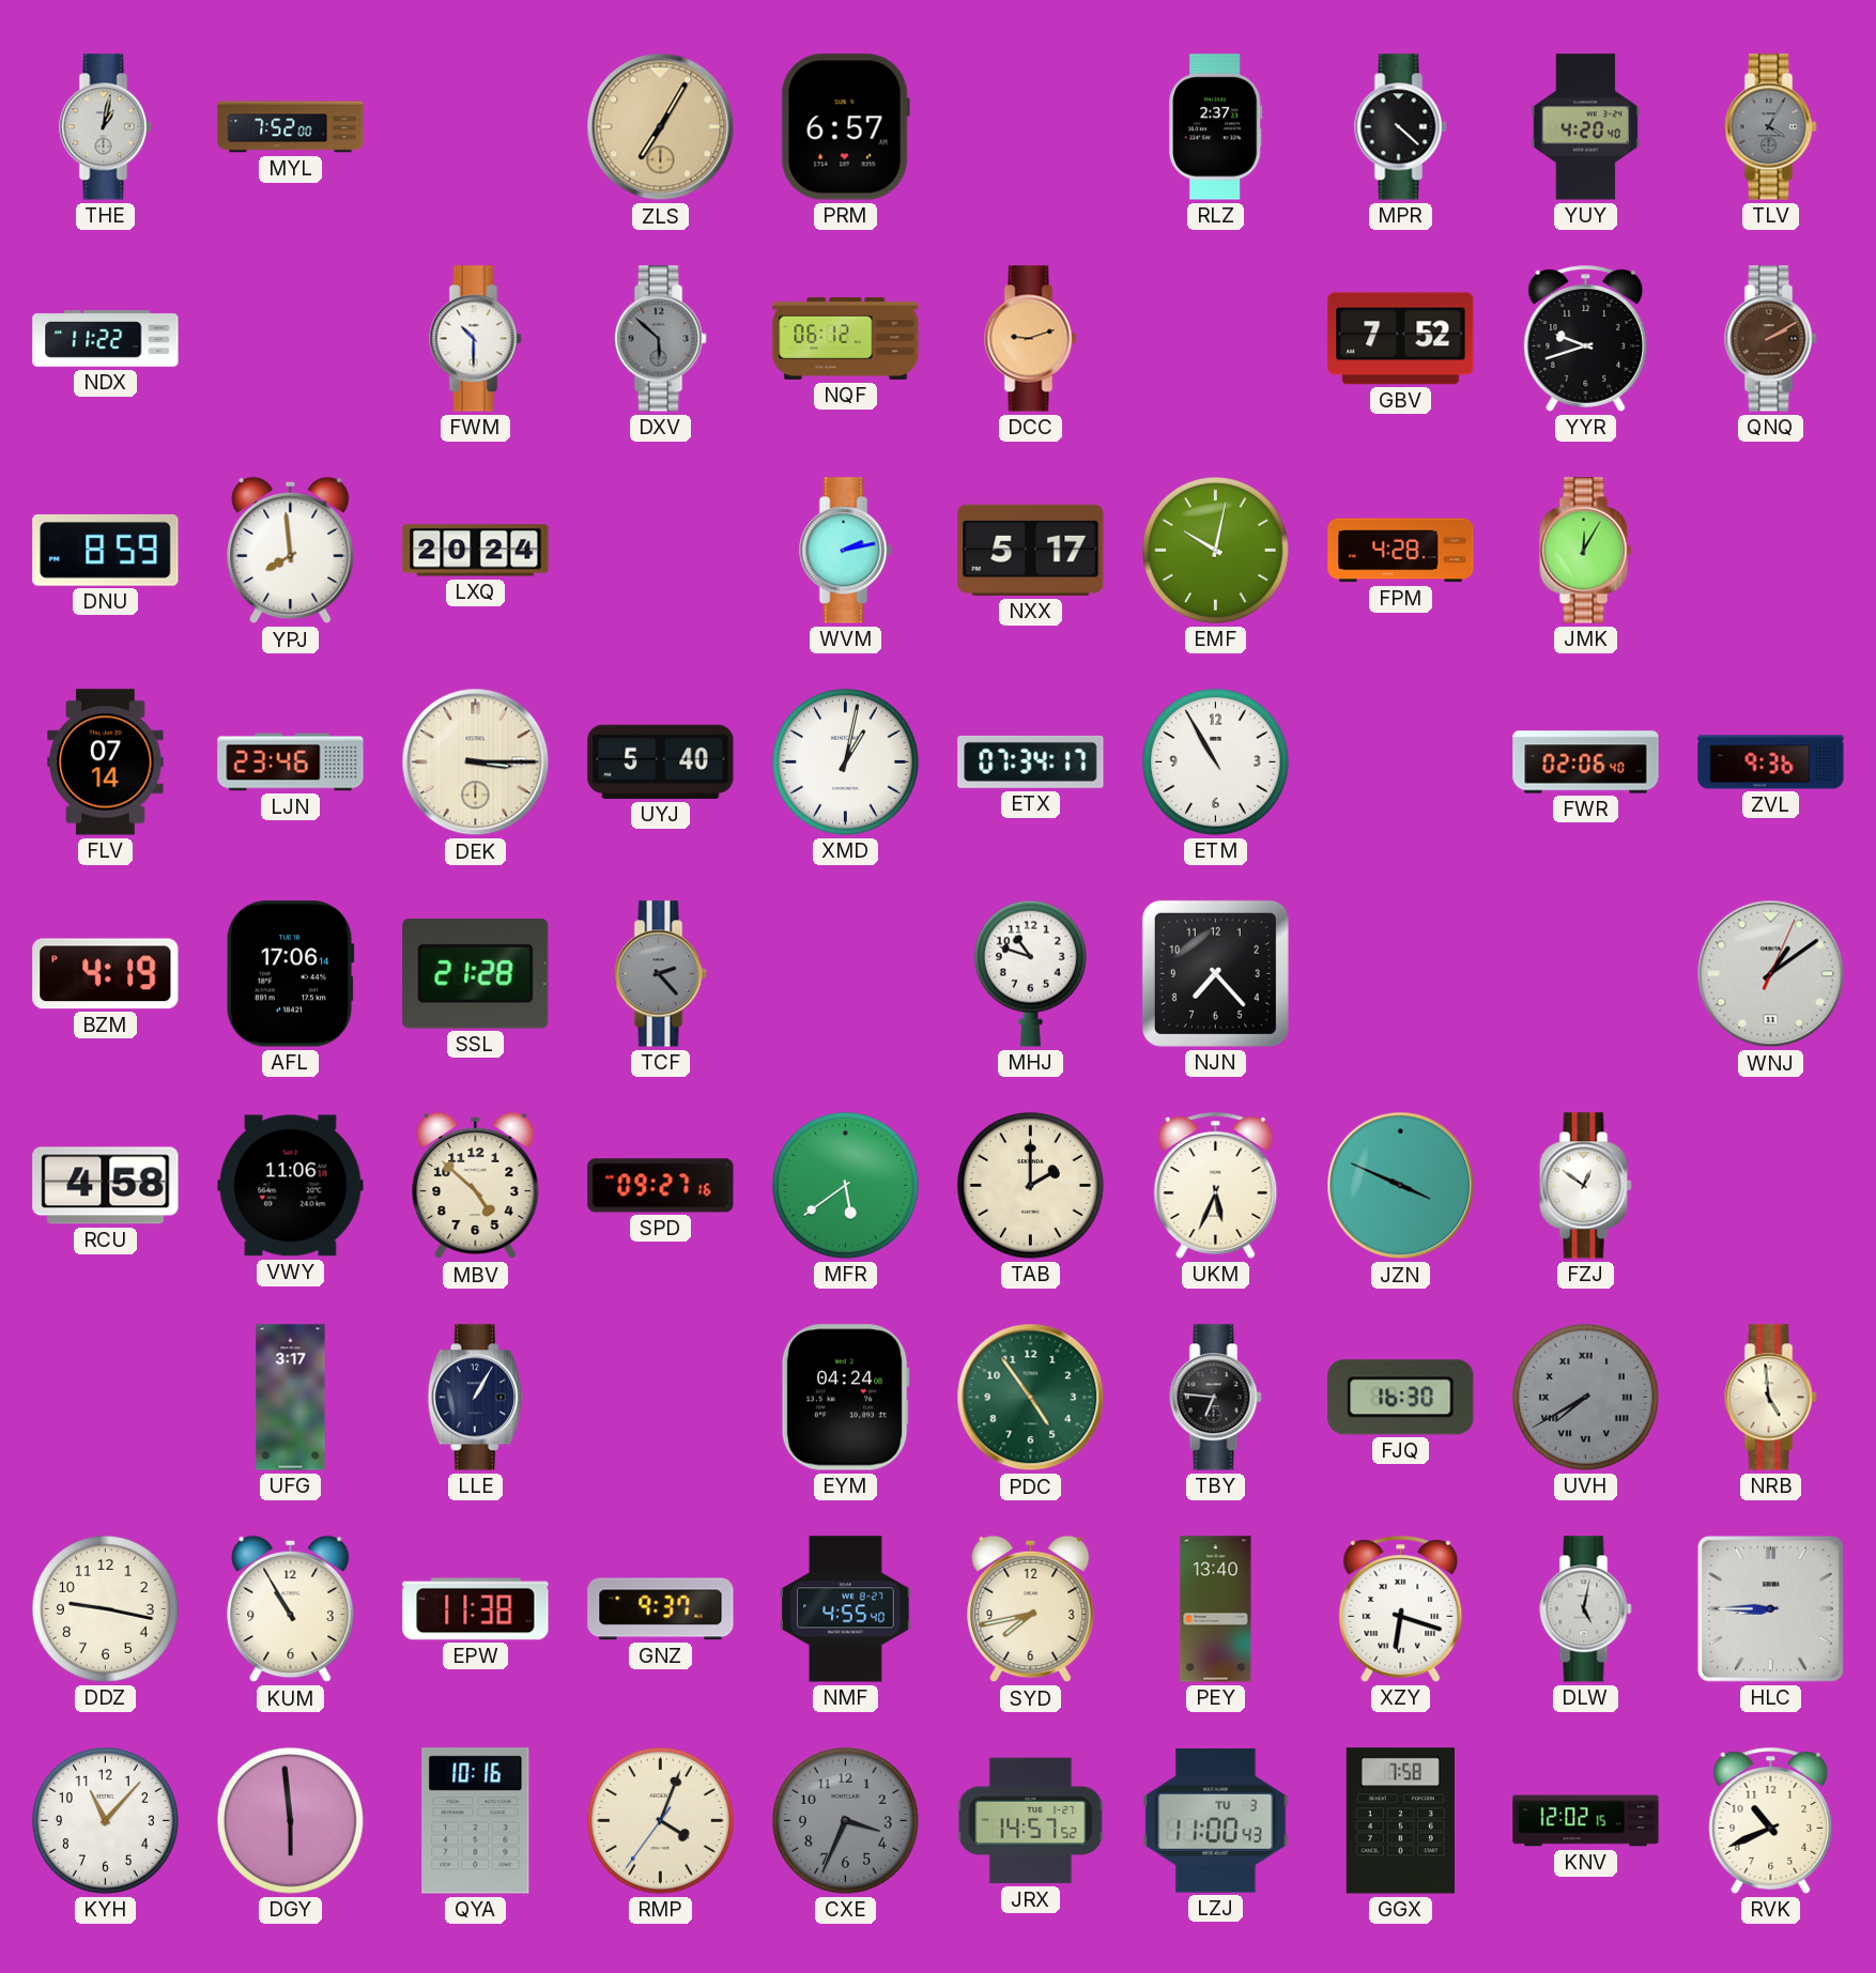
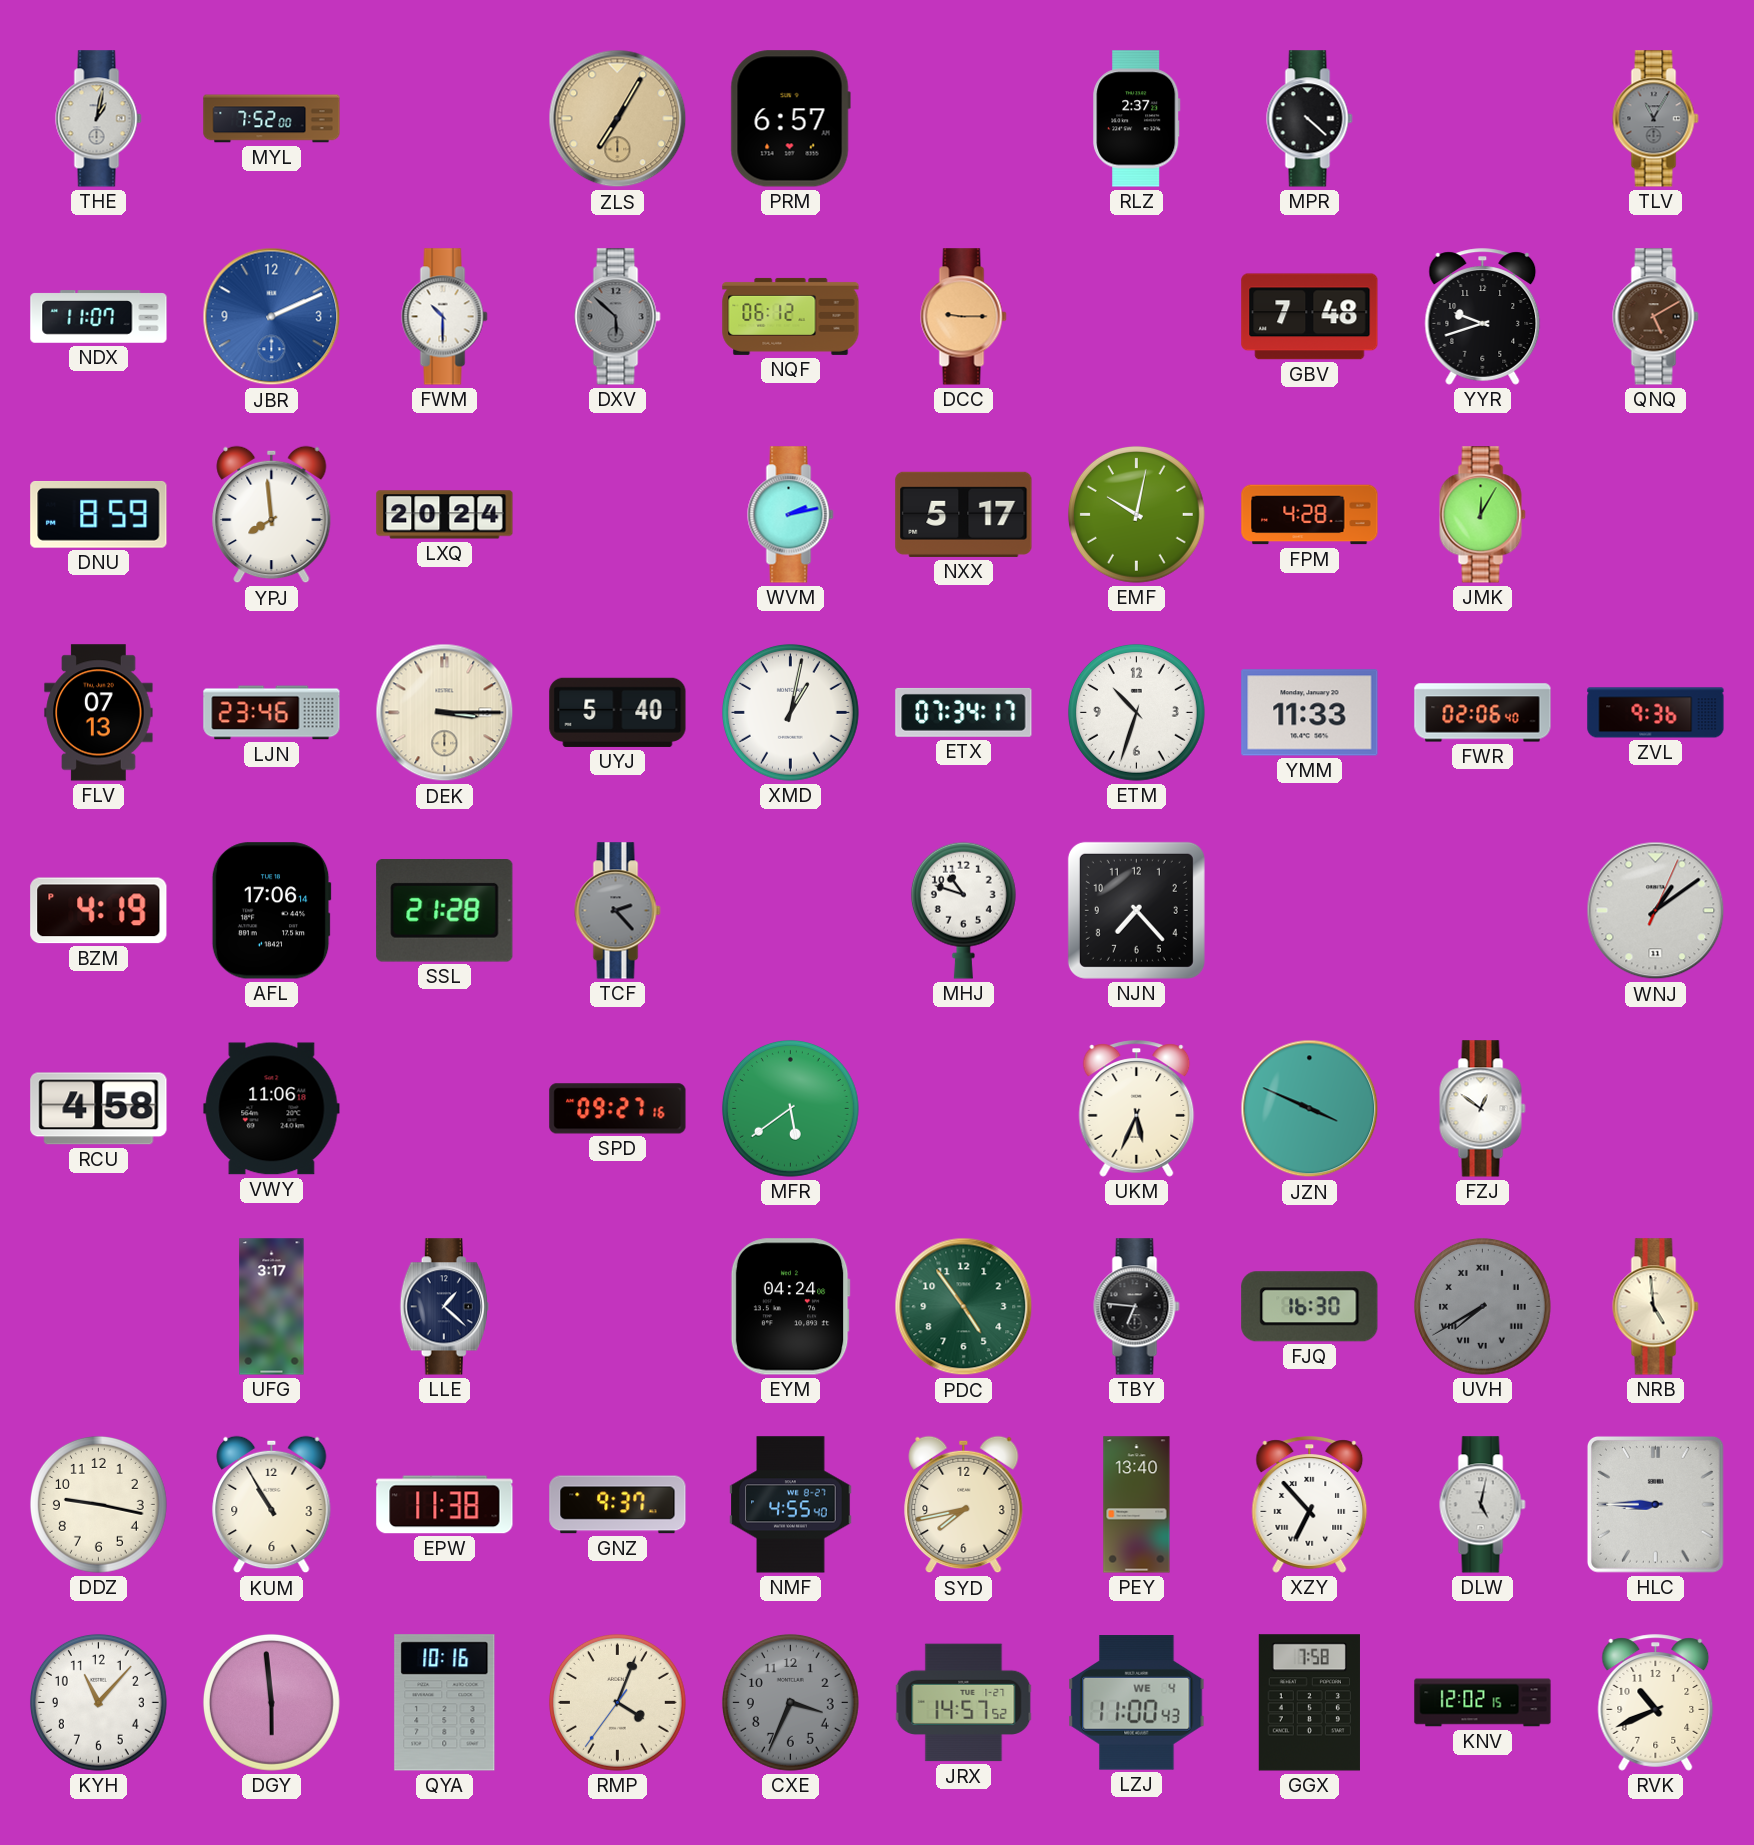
YUY: 4:20 -> none
TLV: 4:05 -> 11:05
NDX: 11:22 -> 11:07
JBR: none -> 2:11
DCC: 9:12 -> 9:15
GBV: 7:52 -> 7:48
QNQ: 2:10 -> 5:10
FLV: 07:14 -> 07:13
ETM: 10:55 -> 10:33
YMM: none -> 11:33
MBV: 4:52 -> none
TAB: 2:00 -> none
LLE: 1:05 -> 1:22
XZY: 6:18 -> 6:53
LZJ date: TU 3 -> WE 4
